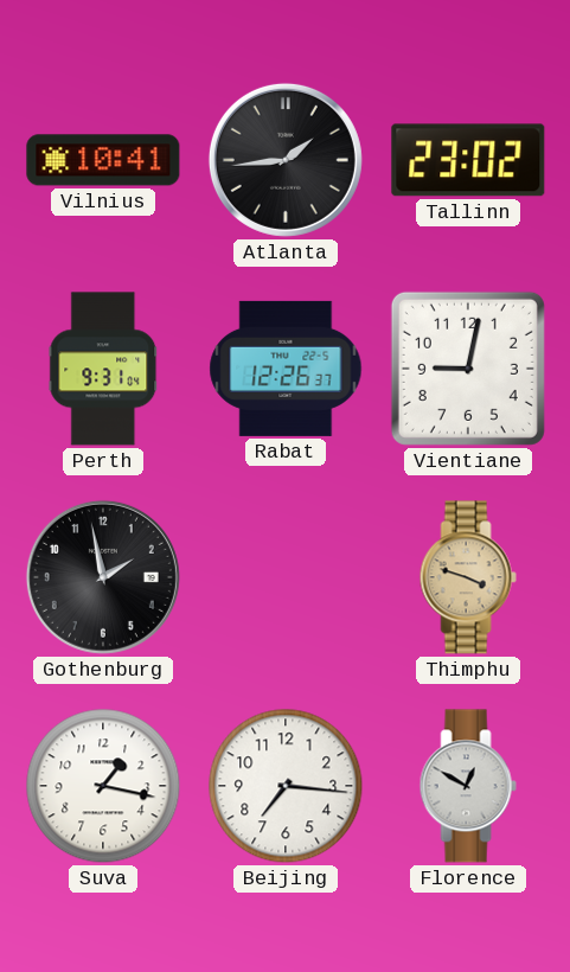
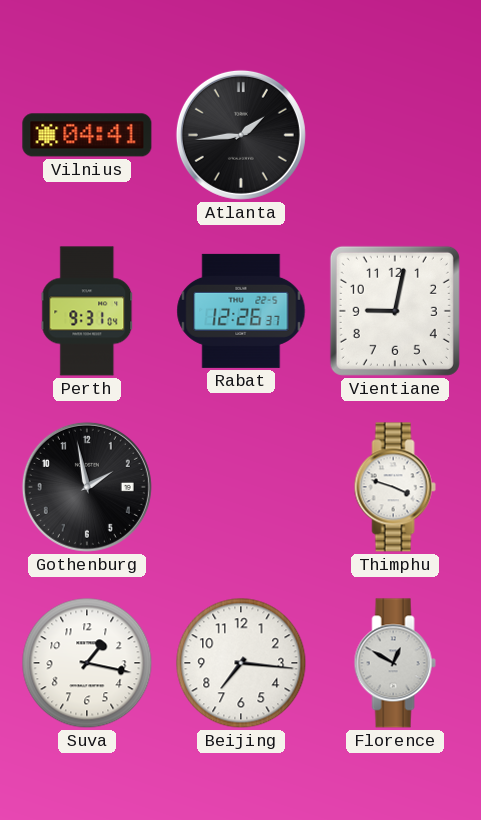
Vilnius: 10:41 -> 04:41
Tallinn: 23:02 -> none
Thimphu dial: champagne -> white
